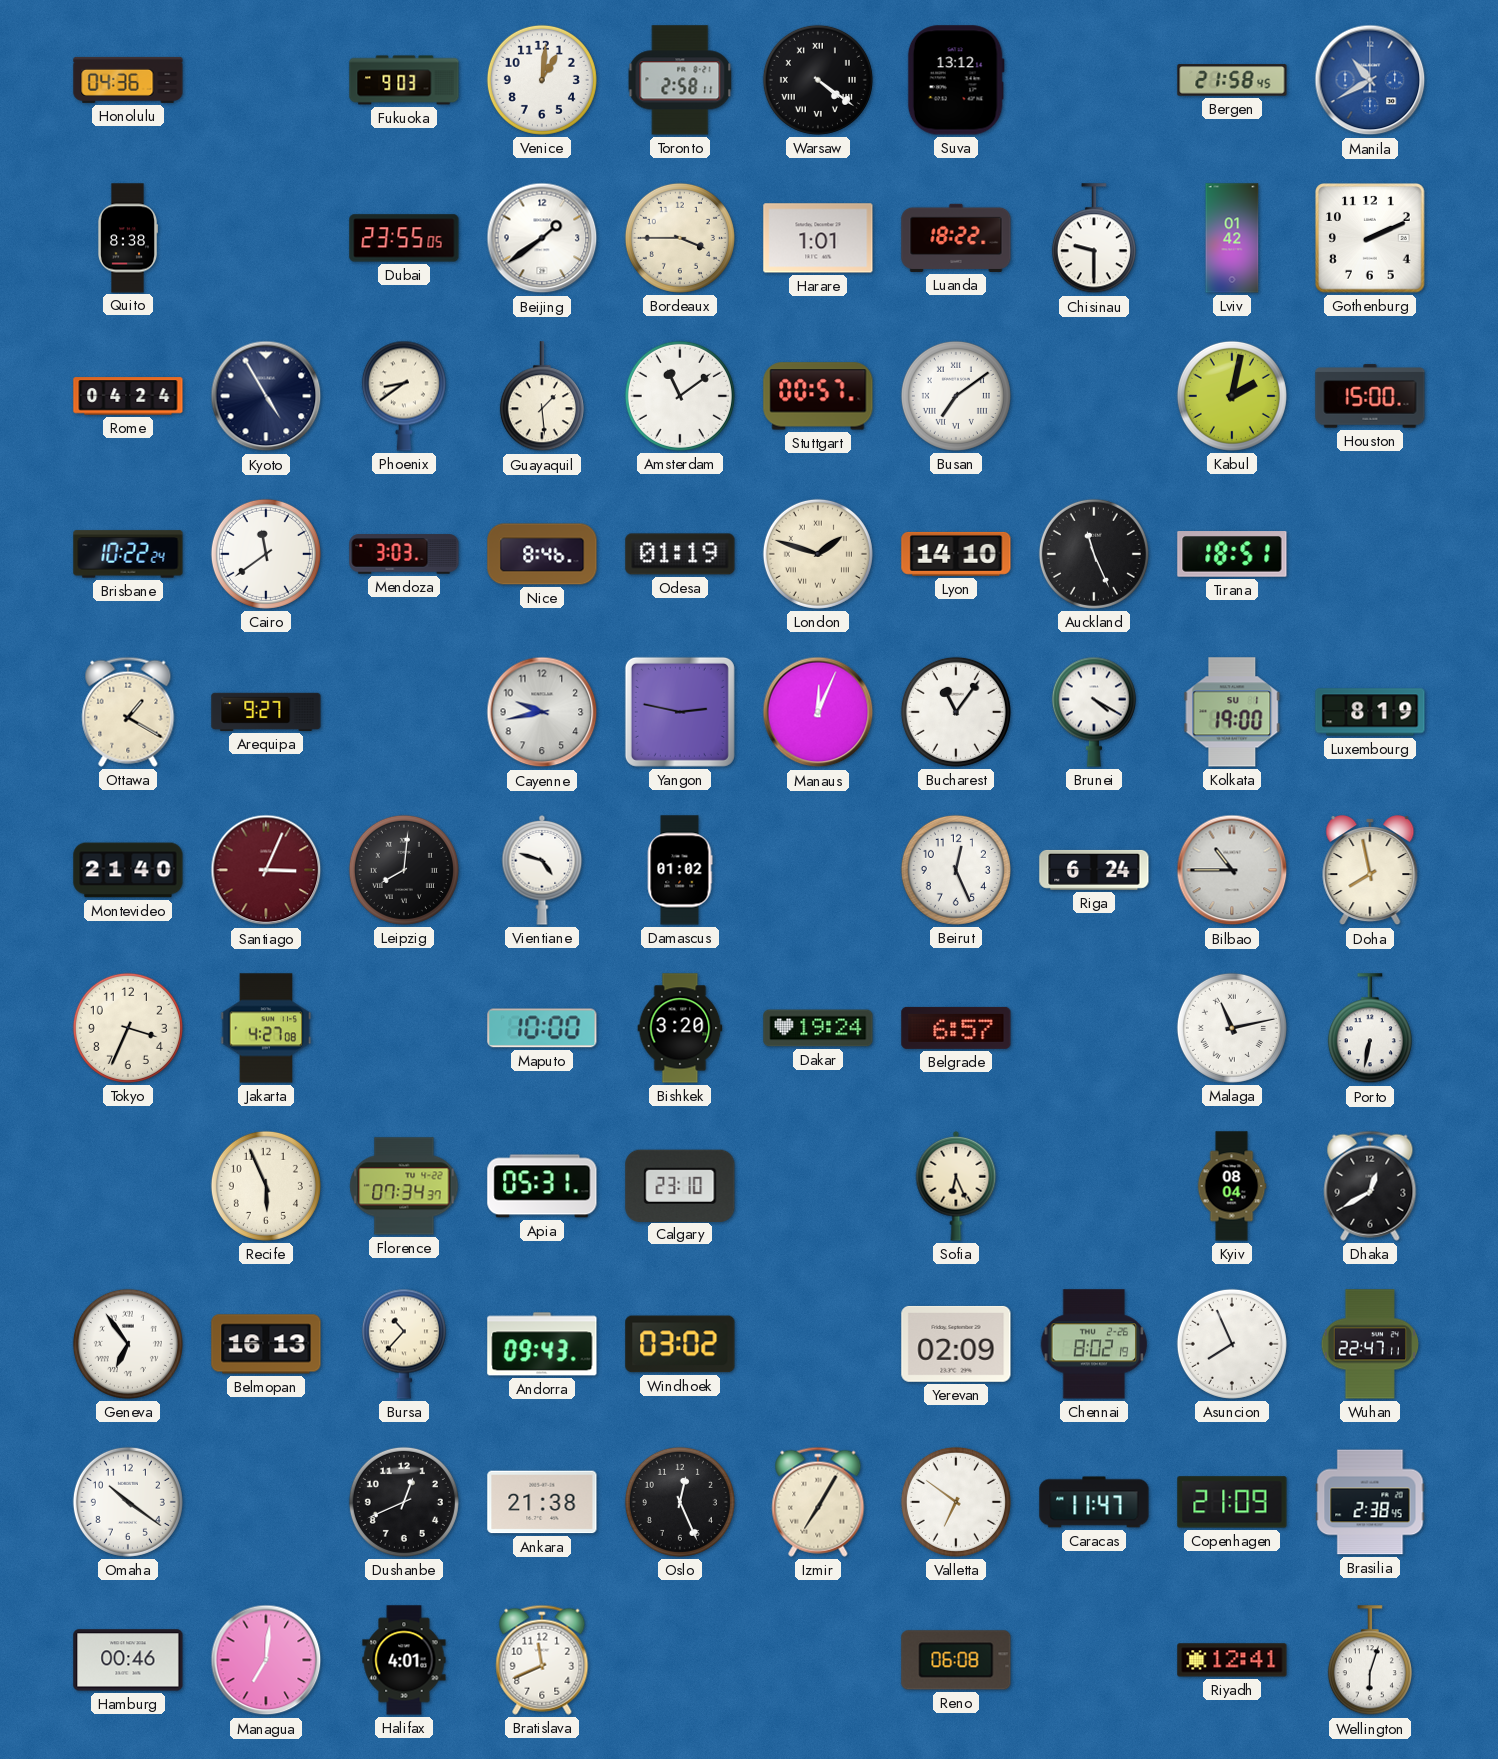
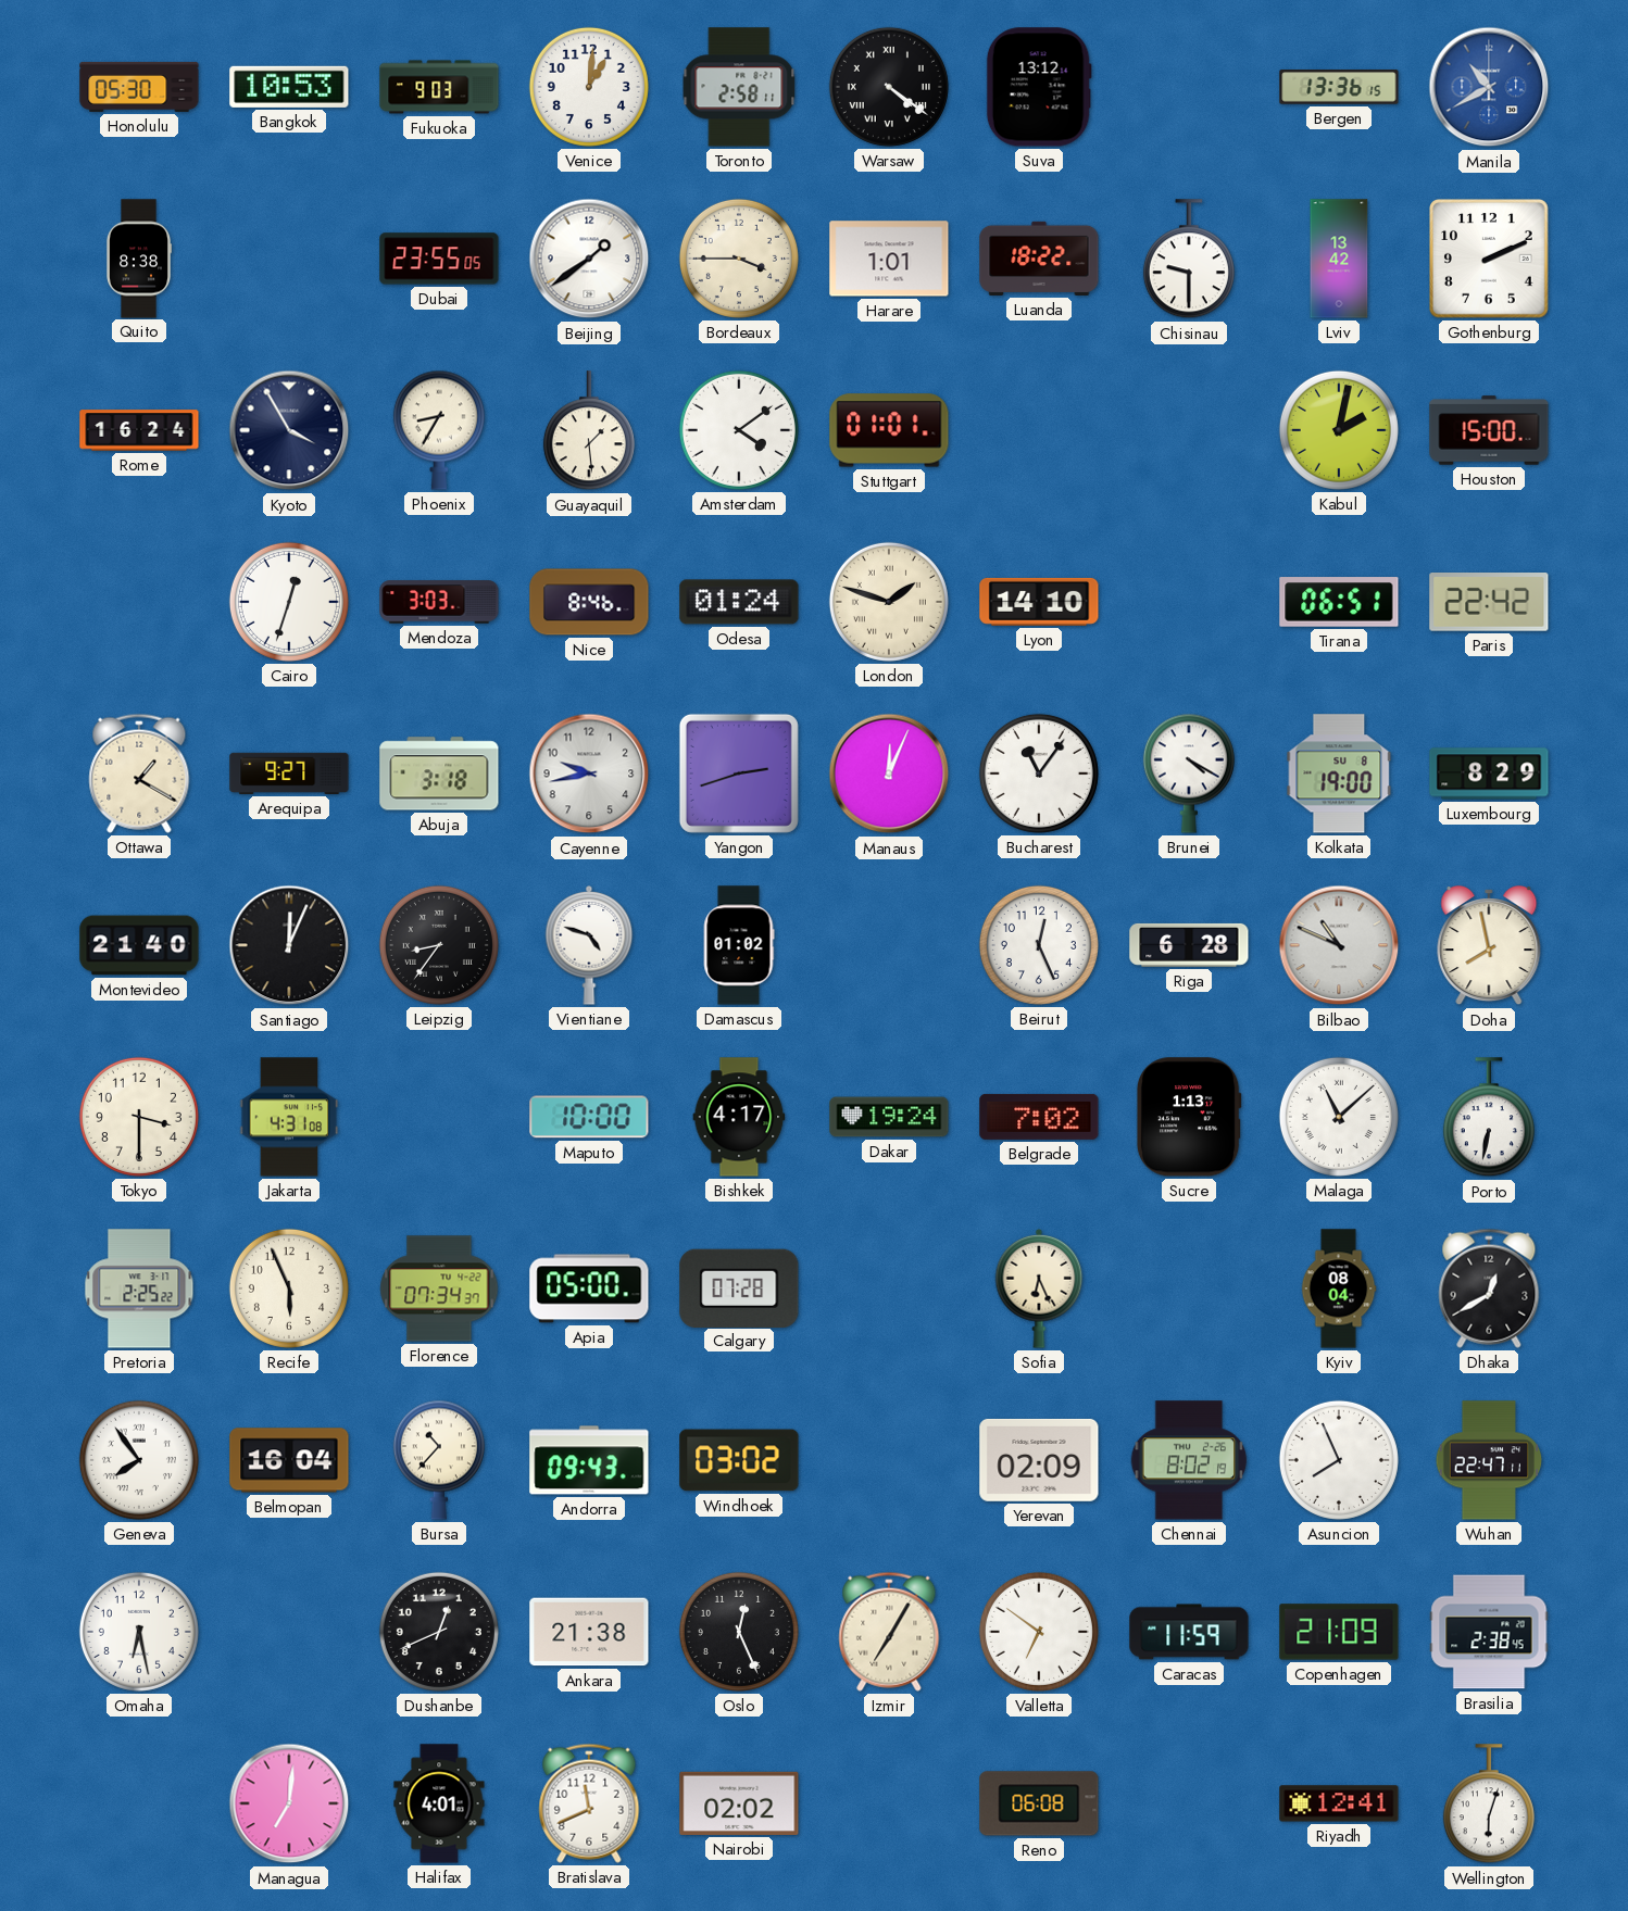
Honolulu: 04:36 -> 05:30
Bangkok: none -> 10:53
Bergen: 21:58 -> 13:36
Lviv: 01:42 -> 13:42
Rome: 04:24 -> 16:24
Kyoto: 4:55 -> 3:55
Phoenix: 8:39 -> 8:35
Amsterdam: 11:09 -> 4:09
Stuttgart: 00:57 -> 01:01
Busan: 7:09 -> none
Brisbane: 10:22 -> none
Cairo: 11:39 -> 12:33
Odesa: 01:19 -> 01:24
Auckland: 11:26 -> none
Tirana: 18:51 -> 06:51
Paris: none -> 22:42
Abuja: none -> 3:18
Yangon: 2:47 -> 2:42
Kolkata date: SU 1 -> SU 8
Luxembourg: 8:19 -> 8:29
Santiago: 3:04 -> 12:04
Santiago dial: burgundy -> black
Leipzig: 8:01 -> 8:36
Riga: 6:24 -> 6:28
Bilbao: 10:45 -> 10:49
Tokyo: 3:34 -> 3:30
Jakarta: 4:27 -> 4:31
Bishkek: 3:20 -> 4:17
Belgrade: 6:57 -> 7:02
Sucre: none -> 1:13
Malaga: 11:13 -> 11:08
Pretoria: none -> 2:25
Apia: 05:31 -> 05:00
Calgary: 23:10 -> 07:28
Geneva: 6:54 -> 7:54
Belmopan: 16:13 -> 16:04
Omaha: 10:21 -> 6:28
Caracas: 11:47 -> 11:59
Hamburg: 00:46 -> none
Nairobi: none -> 02:02
